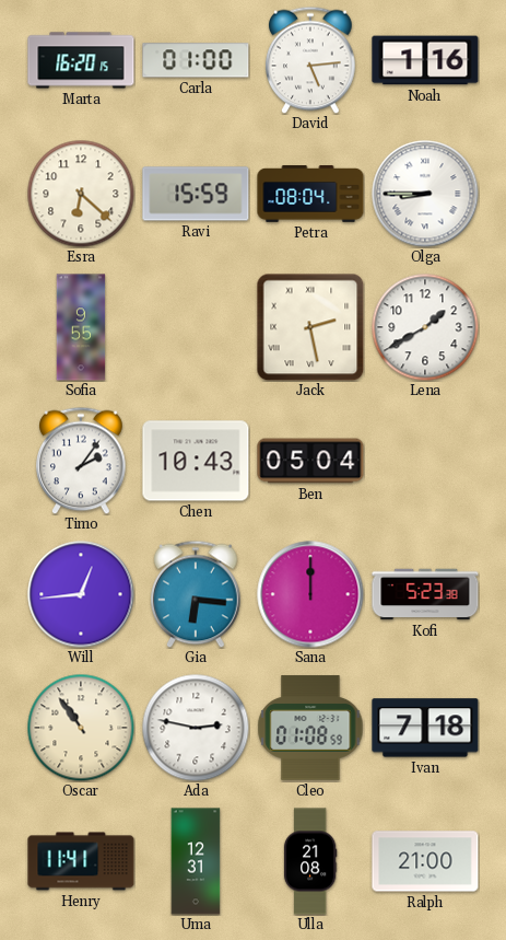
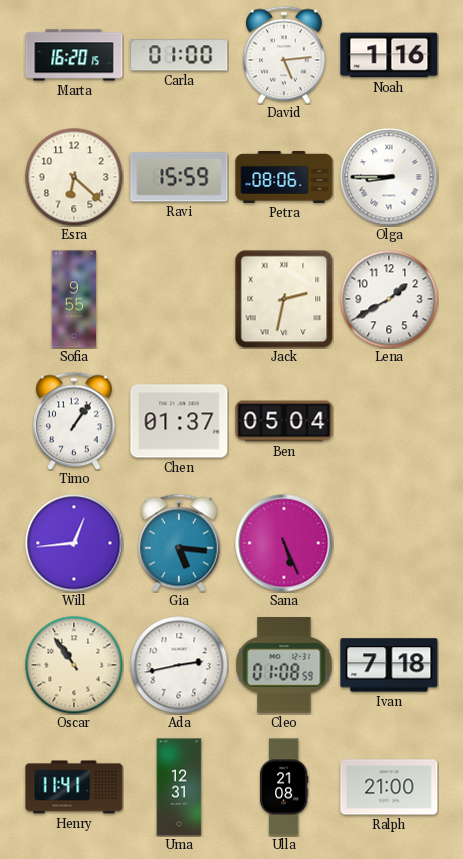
Petra: 08:04 -> 08:06
Jack: 2:28 -> 2:32
Timo: 2:06 -> 1:06
Chen: 10:43 -> 01:37
Gia: 6:16 -> 5:16
Sana: 12:00 -> 5:26
Kofi: 5:23 -> none
Ada: 2:47 -> 2:43
